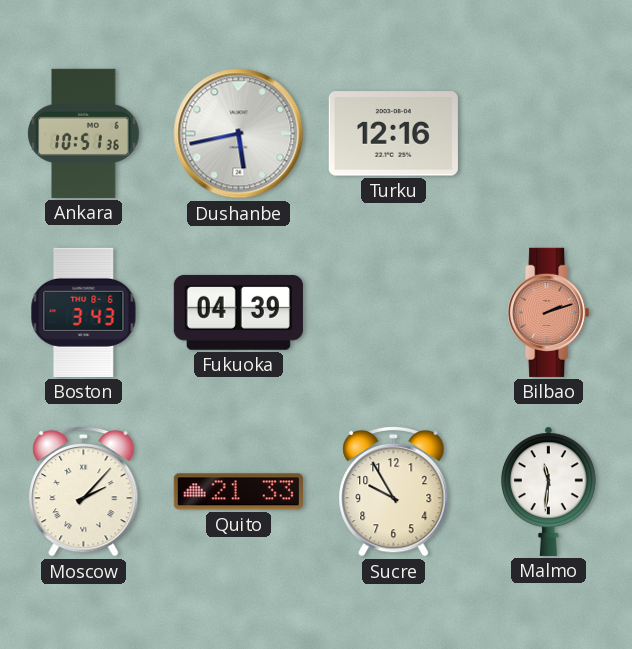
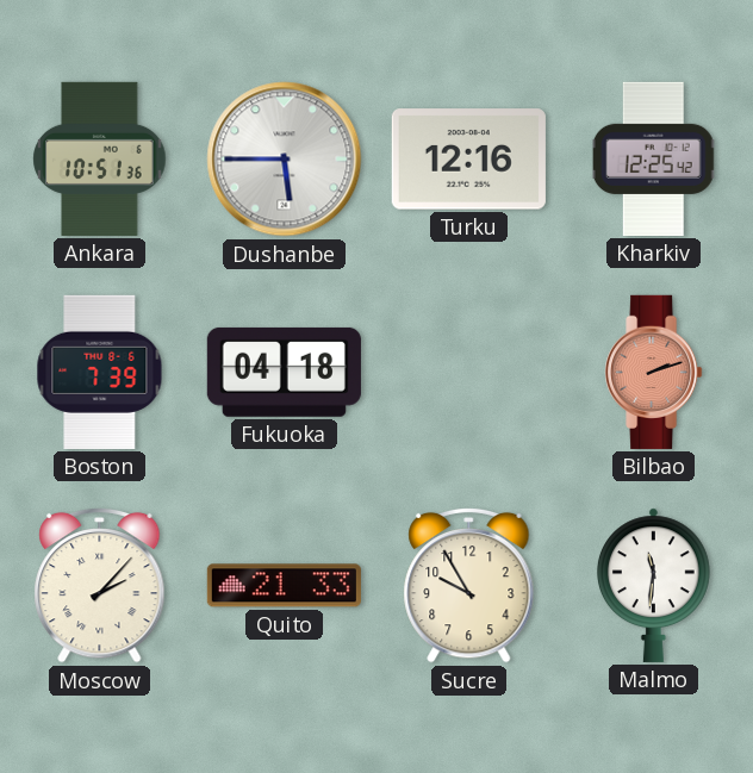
Dushanbe: 5:43 -> 5:45
Kharkiv: none -> 12:25
Boston: 3:43 -> 7:39
Fukuoka: 04:39 -> 04:18
